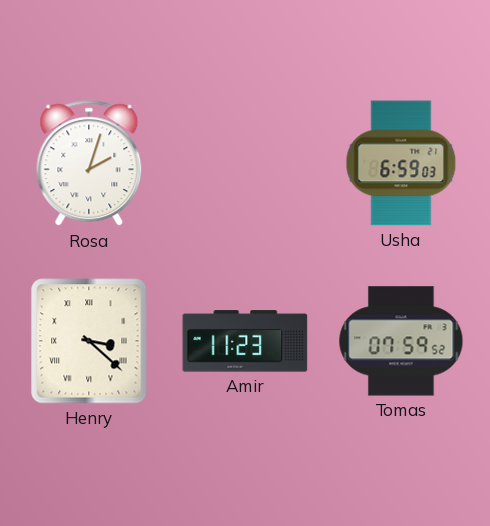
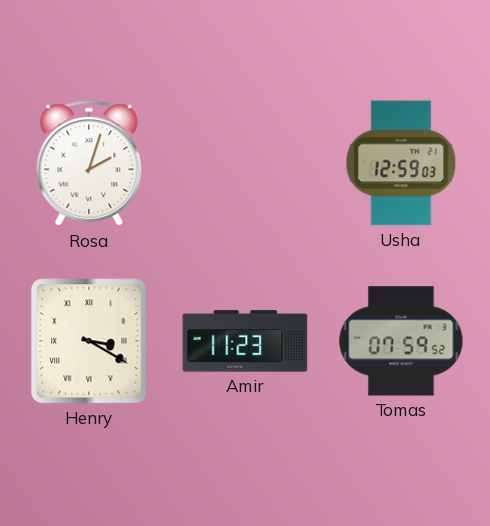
Usha: 6:59 -> 12:59
Henry: 3:22 -> 3:20
